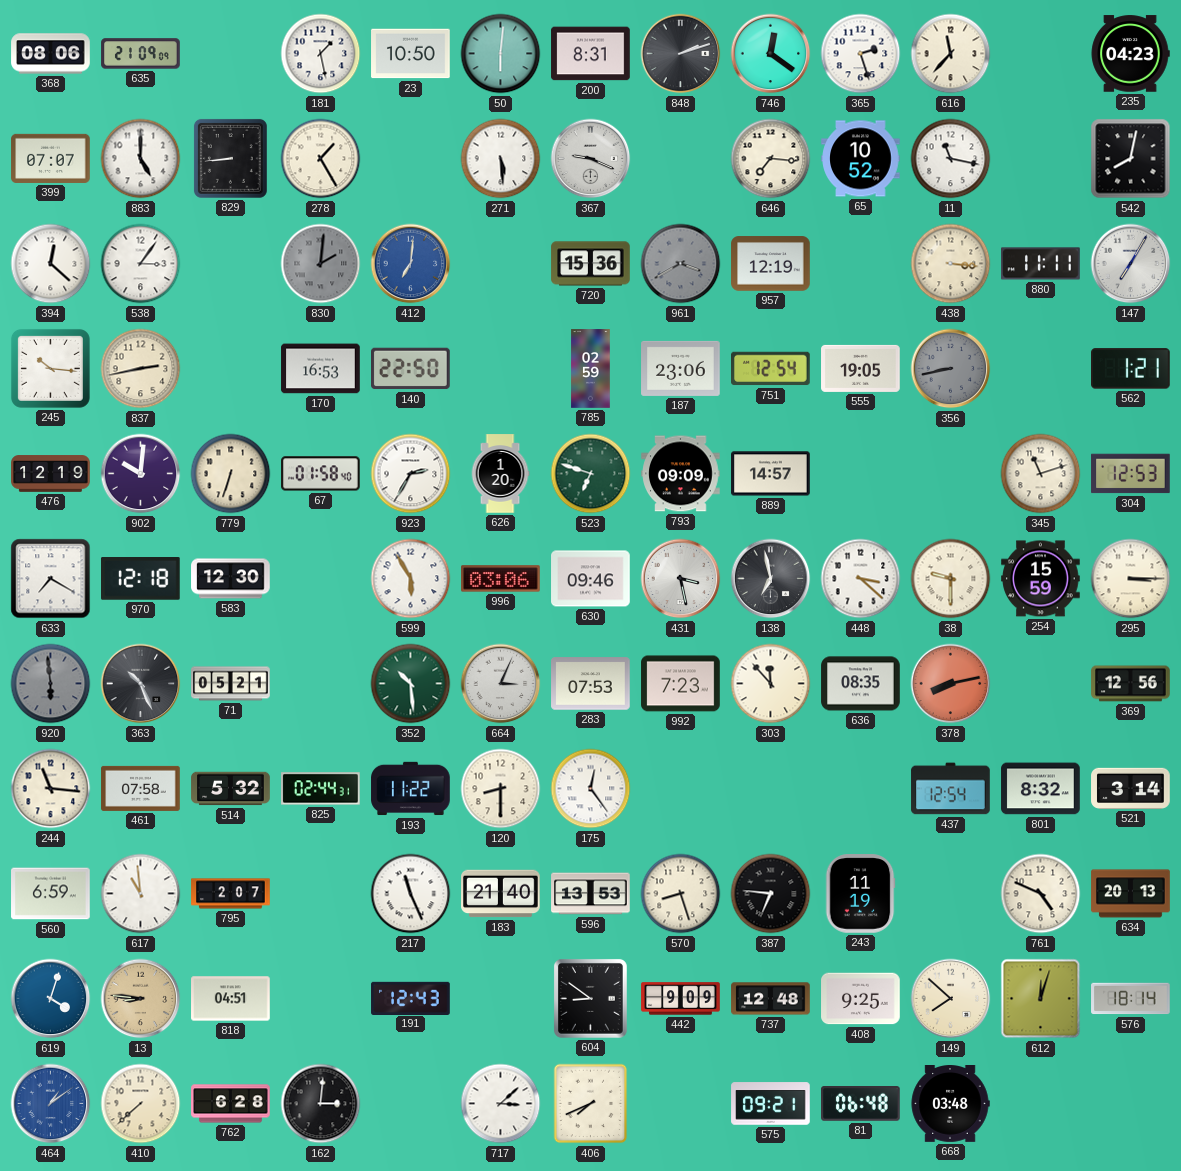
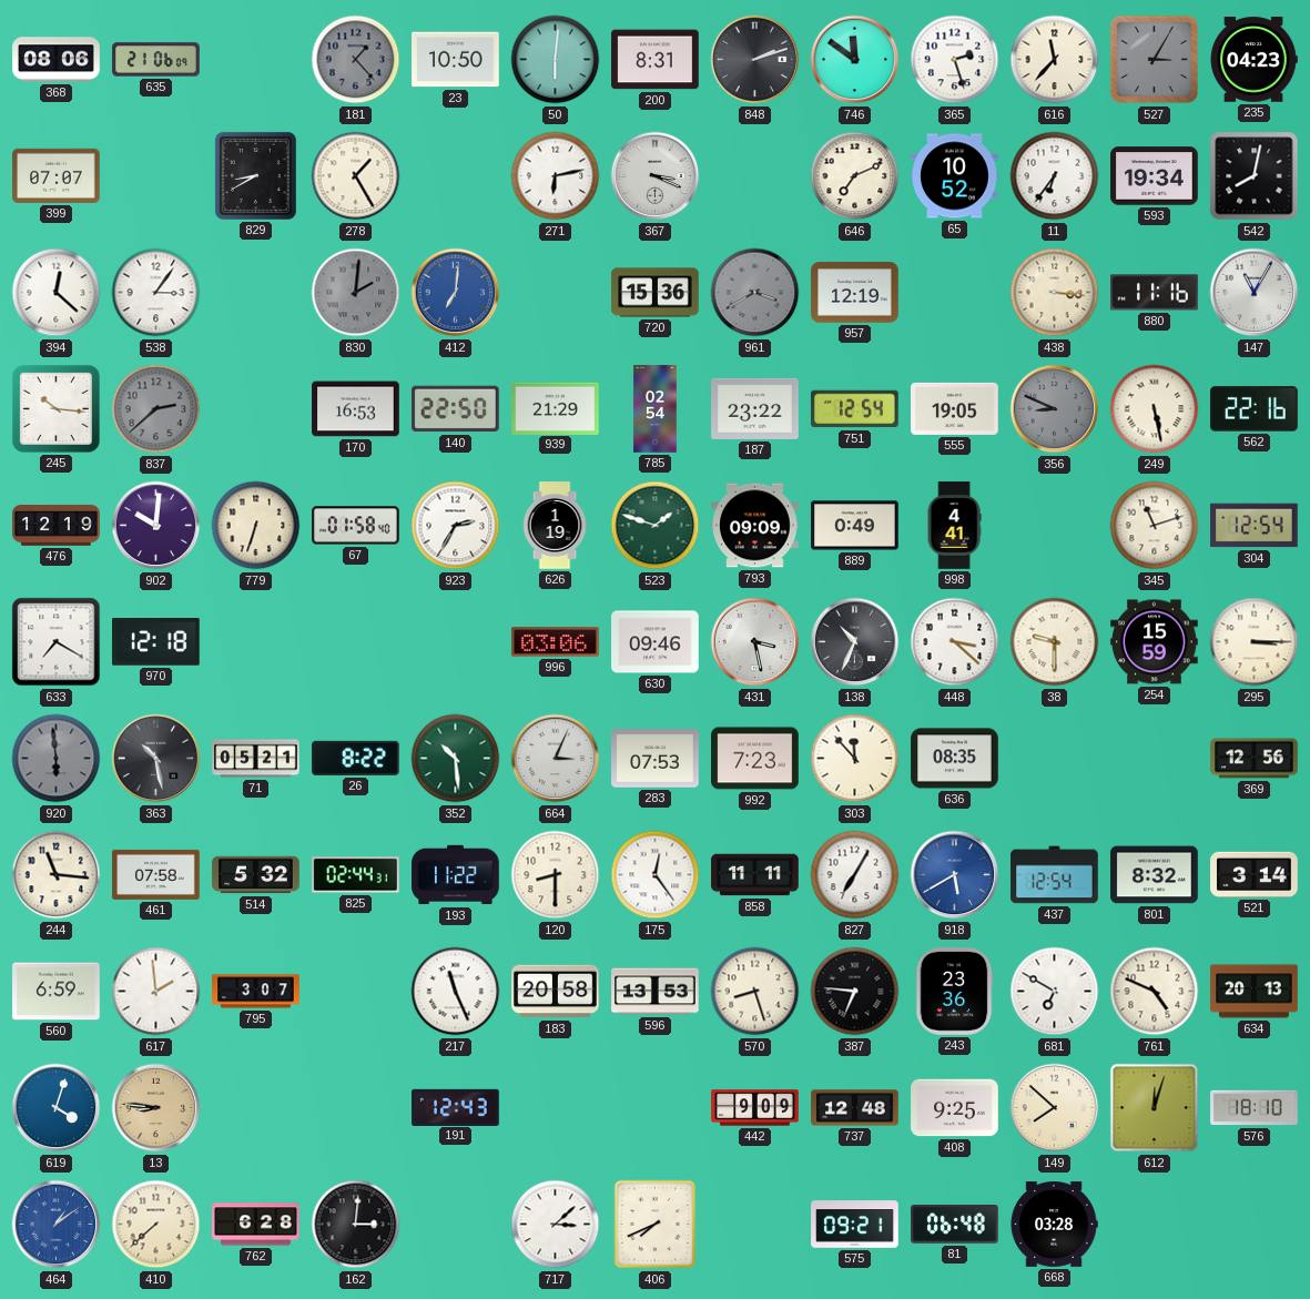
635: 21:09 -> 21:06
181: 1:28 -> 1:23
181 dial: white -> grey
746: 12:21 -> 11:51
527: none -> 3:05
883: 5:00 -> none
829: 8:44 -> 8:40
271: 5:29 -> 6:13
367: 9:19 -> 3:19
646: 7:16 -> 7:11
11: 11:17 -> 6:36
593: none -> 19:34
880: 11:11 -> 11:16
147: 7:05 -> 11:05
837: 2:43 -> 2:38
837 dial: cream -> grey
939: none -> 21:29
785: 02:59 -> 02:54
187: 23:06 -> 23:22
356: 8:43 -> 8:49
249: none -> 5:28
562: 1:21 -> 22:16
626: 1:20 -> 1:19
523: 6:48 -> 1:48
889: 14:57 -> 0:49
998: none -> 4:41
304: 12:53 -> 12:54
583: 12:30 -> none
599: 5:55 -> none
138: 6:58 -> 10:34
363: 10:26 -> 10:28
26: none -> 8:22
378: 8:13 -> none
858: none -> 11:11
827: none -> 7:05
918: none -> 5:40
617: 10:59 -> 1:59
795: 2:07 -> 3:07
183: 21:40 -> 20:58
243: 11:19 -> 23:36
681: none -> 6:50
818: 04:51 -> none
604: 8:51 -> none
576: 18:14 -> 18:10
668: 03:48 -> 03:28
